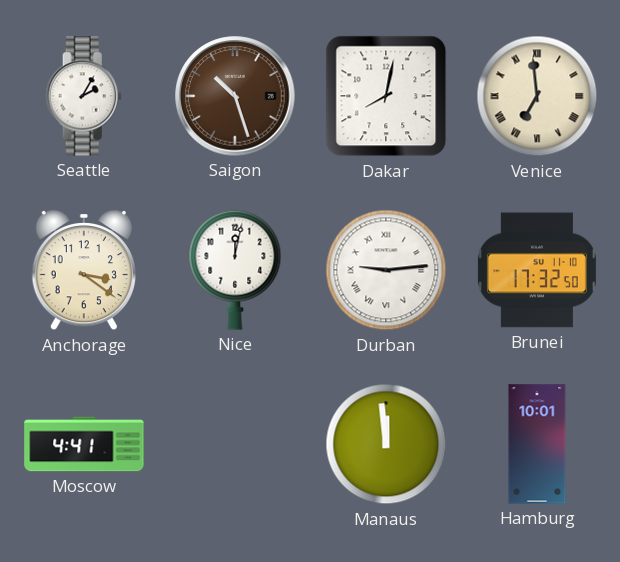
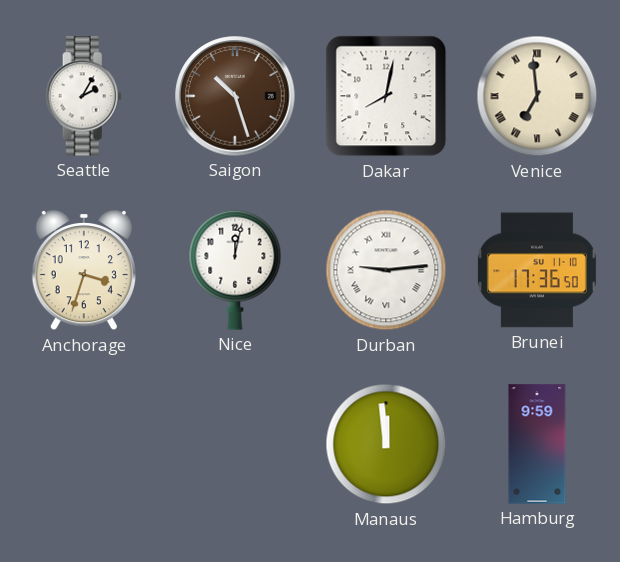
Anchorage: 3:21 -> 3:33
Brunei: 17:32 -> 17:36
Moscow: 4:41 -> none
Hamburg: 10:01 -> 9:59
